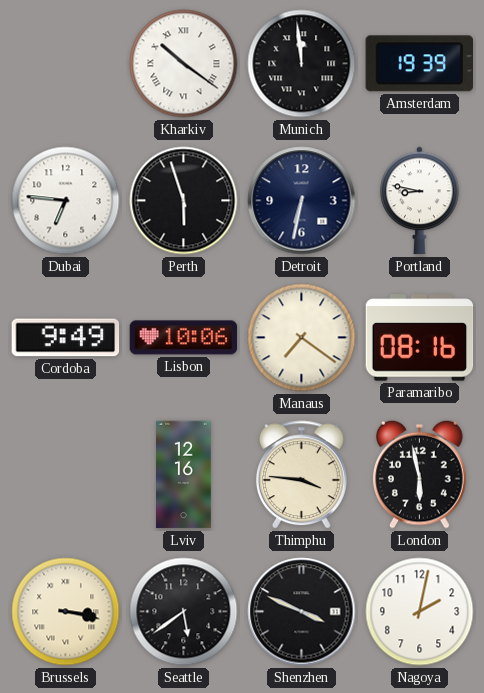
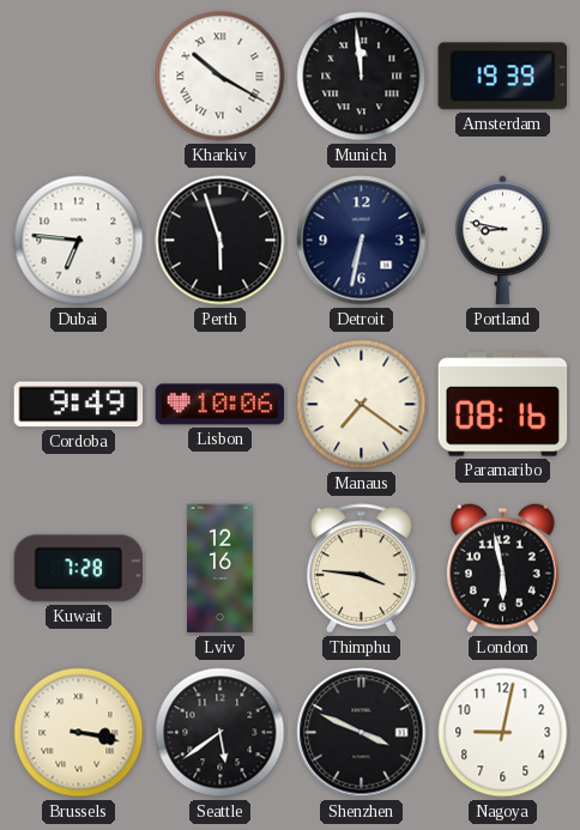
Kharkiv: 10:21 -> 10:20
Kuwait: none -> 7:28
Nagoya: 2:02 -> 9:02
